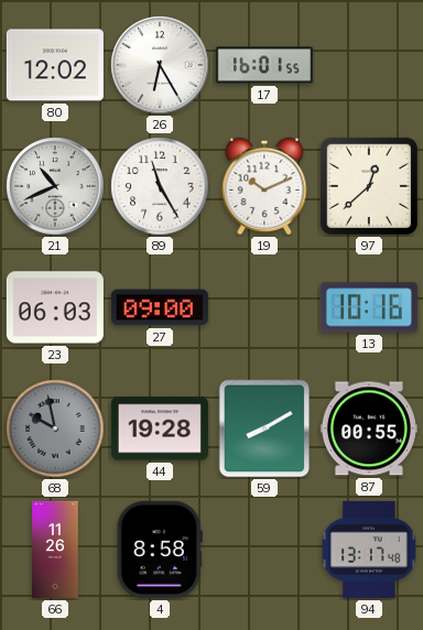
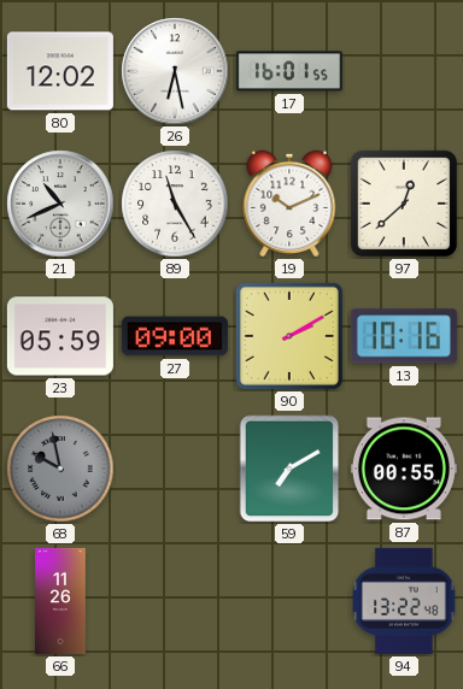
26: 6:25 -> 6:28
23: 06:03 -> 05:59
90: none -> 2:10
44: 19:28 -> none
59: 8:10 -> 7:10
4: 8:58 -> none
94: 13:17 -> 13:22
